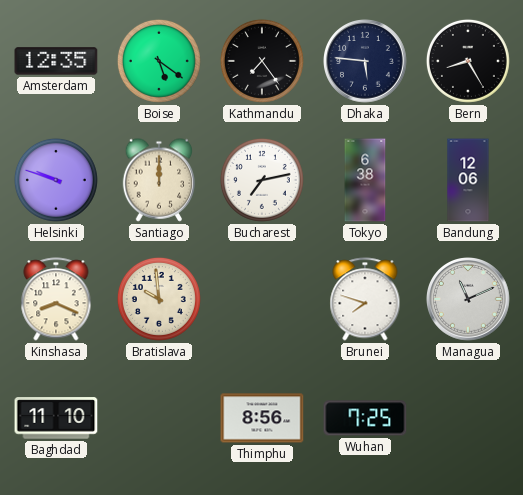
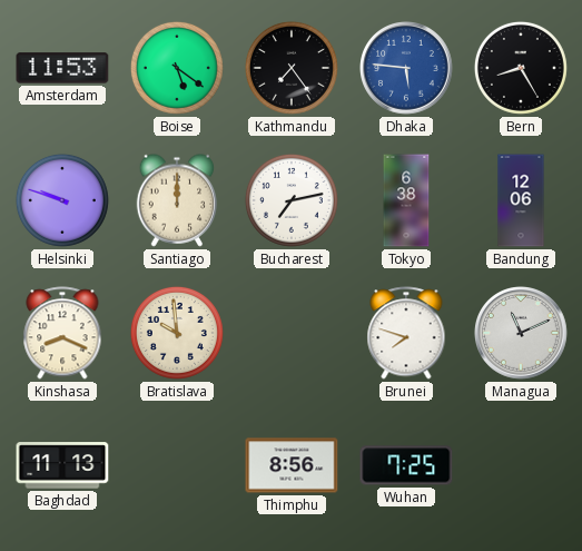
Amsterdam: 12:35 -> 11:53
Dhaka dial: navy -> blue
Baghdad: 11:10 -> 11:13
